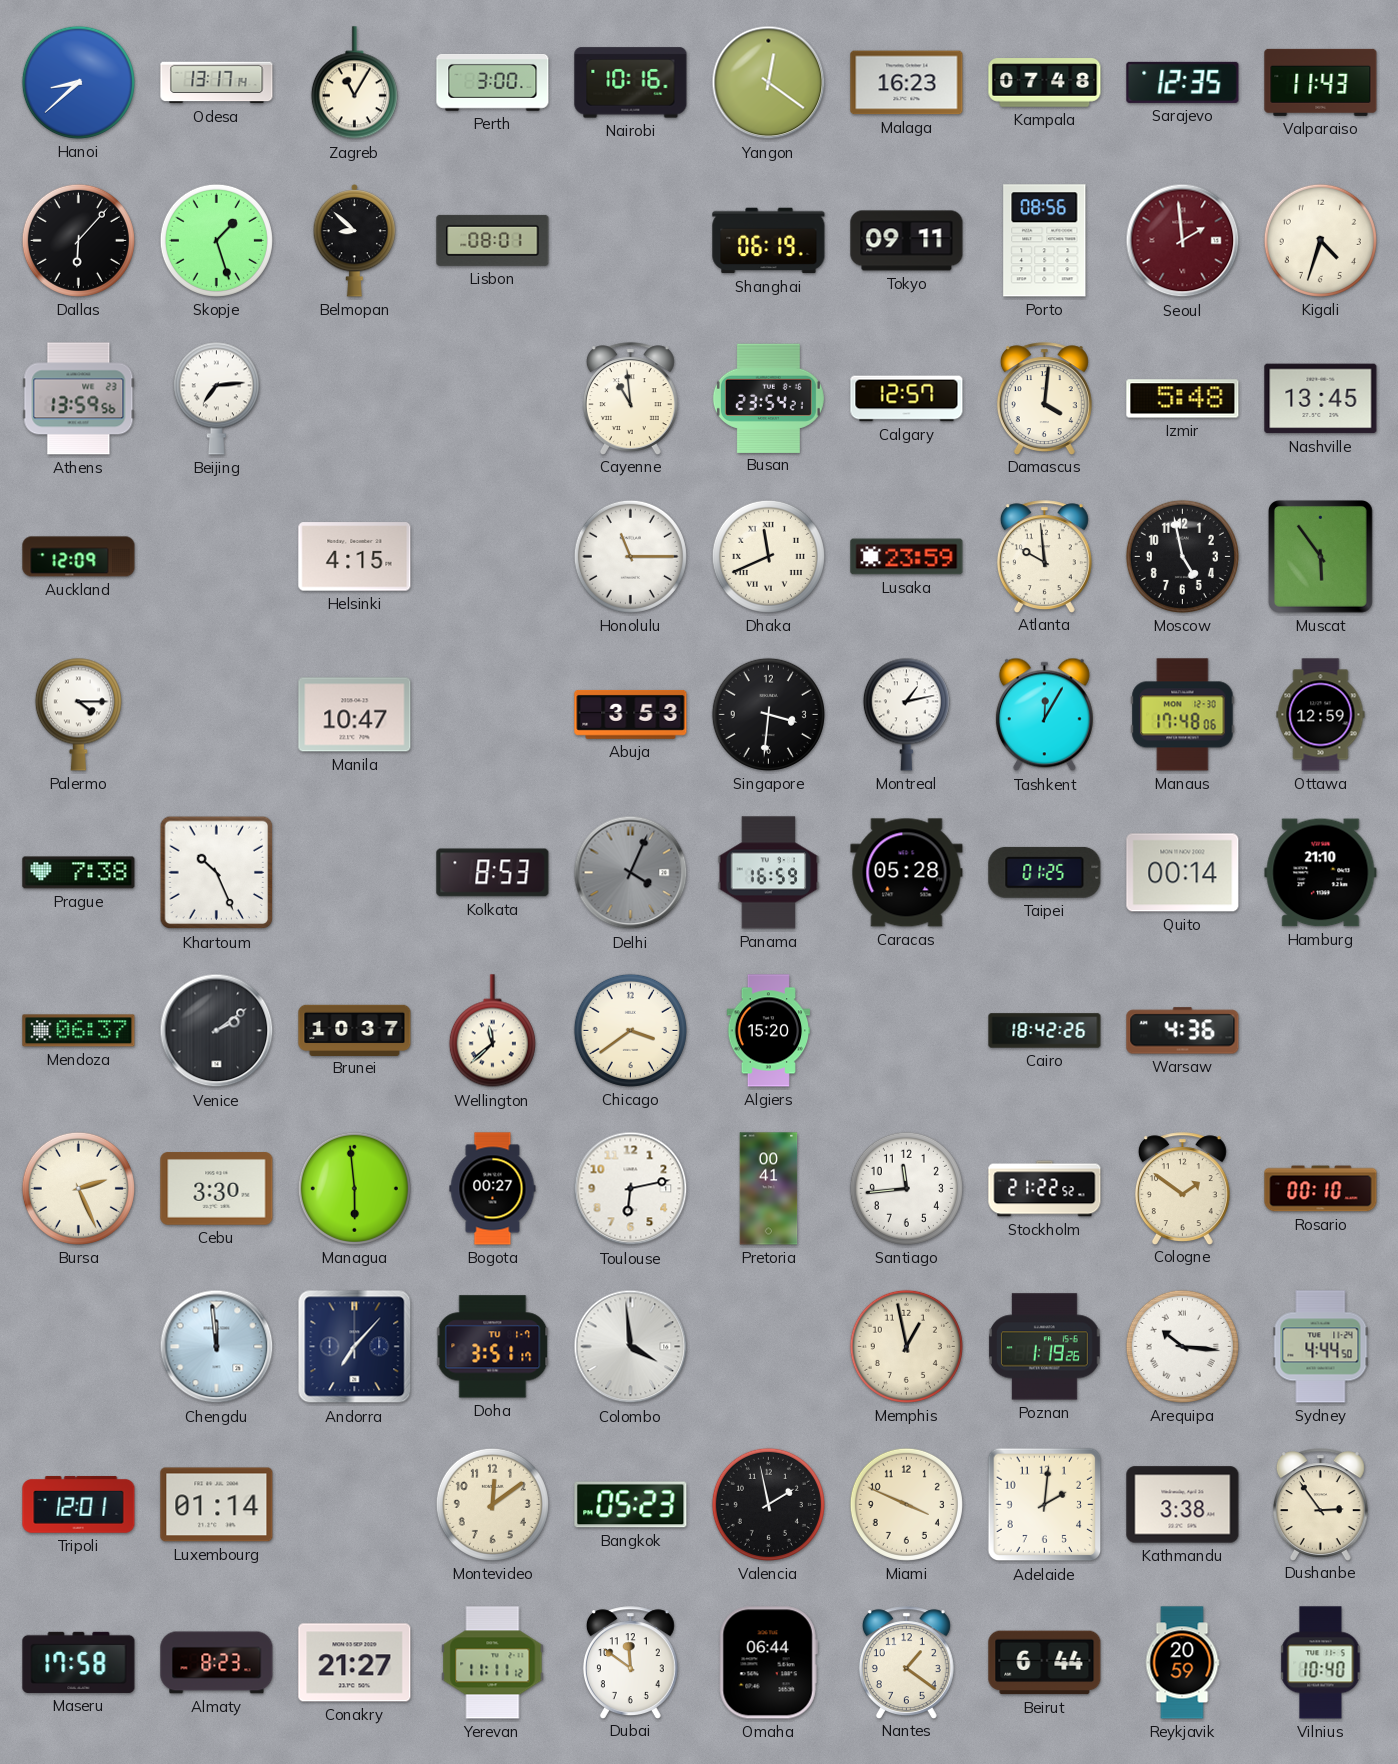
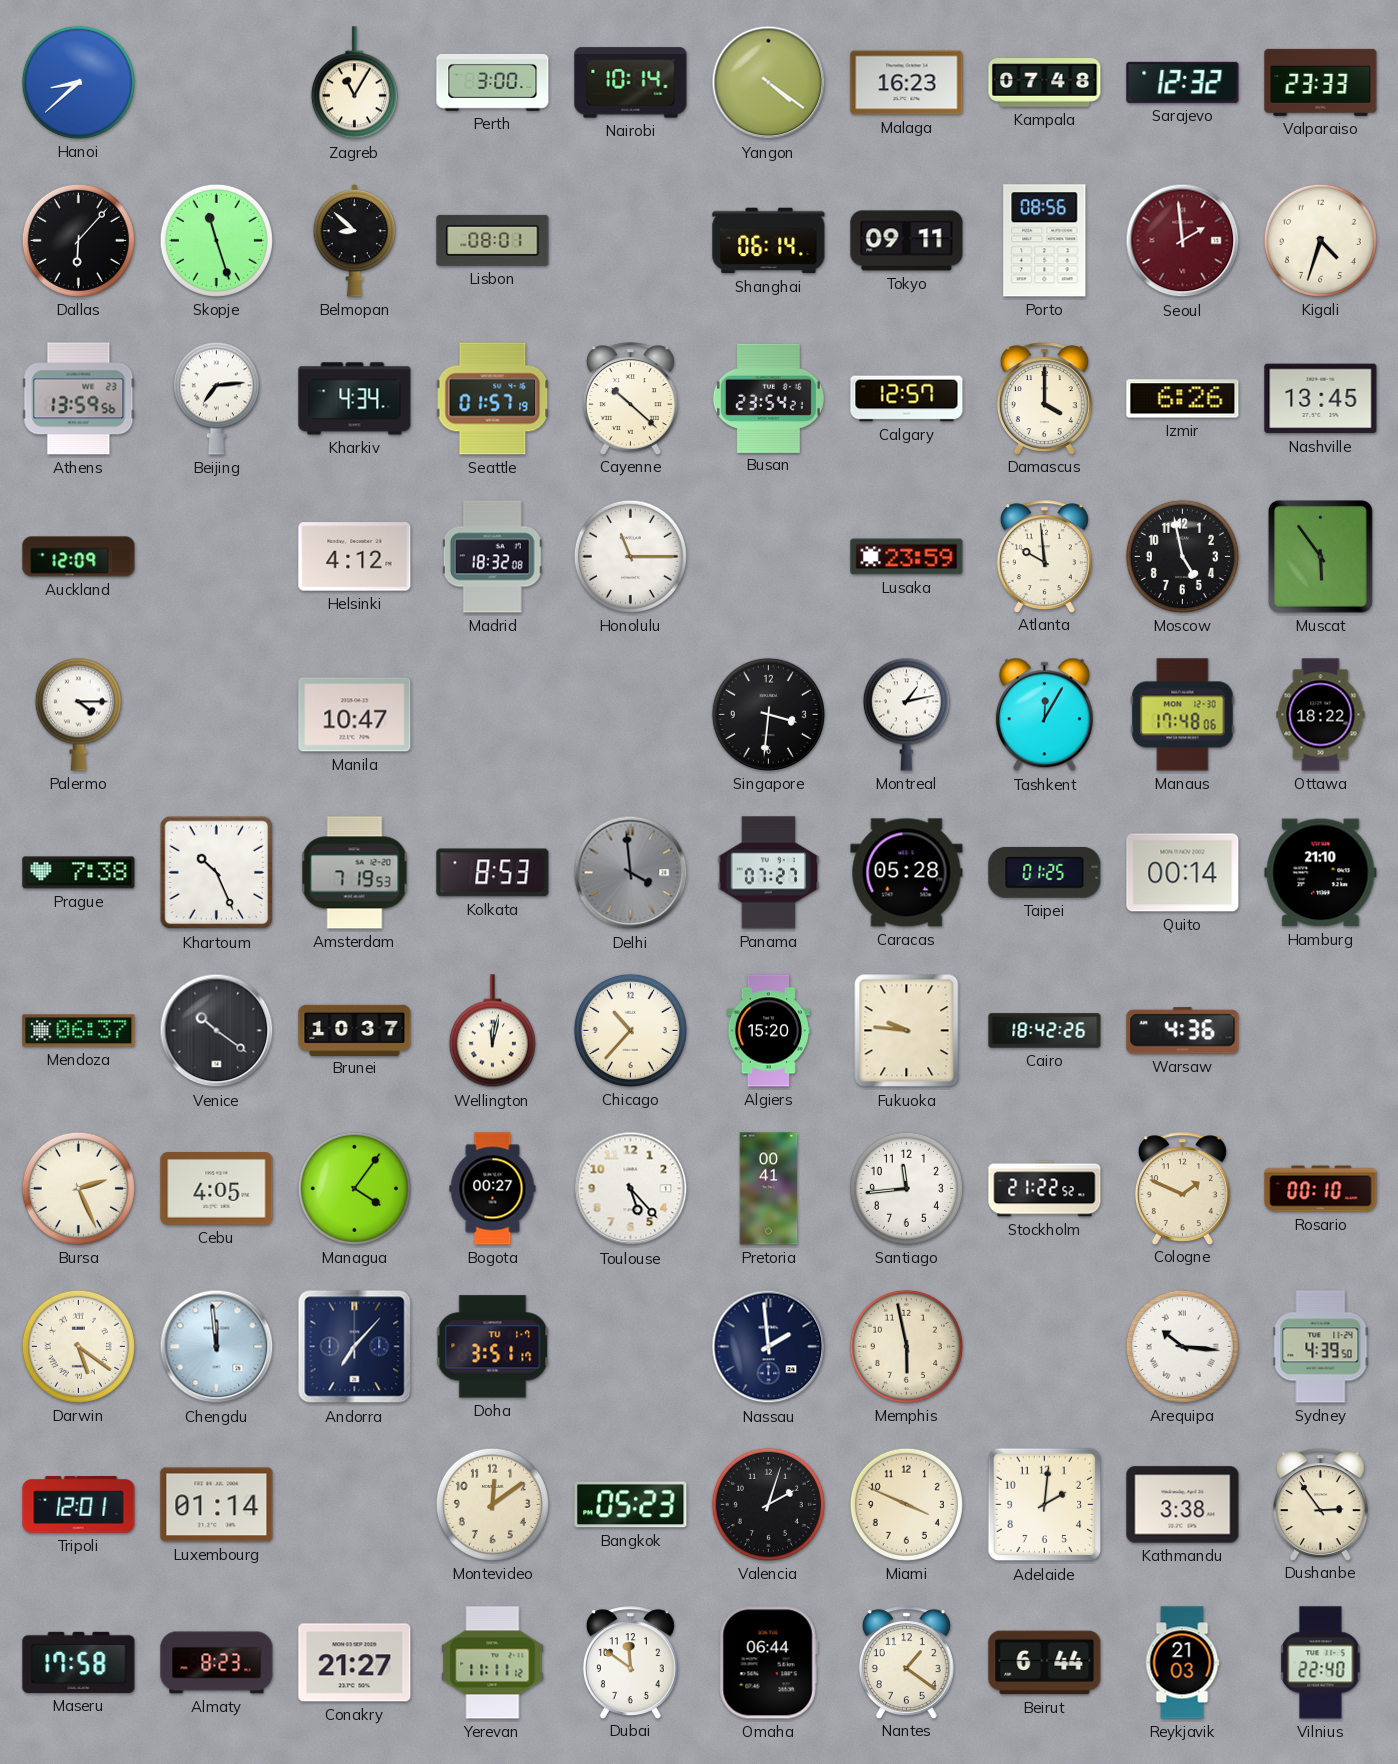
Odesa: 13:17 -> none
Nairobi: 10:16 -> 10:14
Yangon: 12:21 -> 4:21
Sarajevo: 12:35 -> 12:32
Valparaiso: 11:43 -> 23:33
Skopje: 1:27 -> 11:27
Shanghai: 06:19 -> 06:14
Kharkiv: none -> 4:34
Seattle: none -> 01:57
Cayenne: 10:59 -> 10:22
Damascus: 4:01 -> 4:00
Izmir: 5:48 -> 6:26
Helsinki: 4:15 -> 4:12
Madrid: none -> 18:32
Dhaka: 11:41 -> none
Abuja: 3:53 -> none
Ottawa: 12:59 -> 18:22
Amsterdam: none -> 7:19
Delhi: 4:04 -> 3:59
Panama: 16:59 -> 07:27
Venice: 2:09 -> 10:21
Wellington: 11:38 -> 12:02
Chicago: 3:39 -> 10:37
Fukuoka: none -> 9:46
Cebu: 3:30 -> 4:05
Managua: 5:59 -> 4:06
Toulouse: 6:13 -> 5:23
Cologne: 1:51 -> 1:49
Darwin: none -> 5:21
Colombo: 3:59 -> none
Nassau: none -> 1:59
Memphis: 12:58 -> 5:58
Poznan: 1:19 -> none
Sydney: 4:44 -> 4:39
Valencia: 1:58 -> 2:03
Reykjavik: 20:59 -> 21:03
Vilnius: 10:40 -> 22:40
